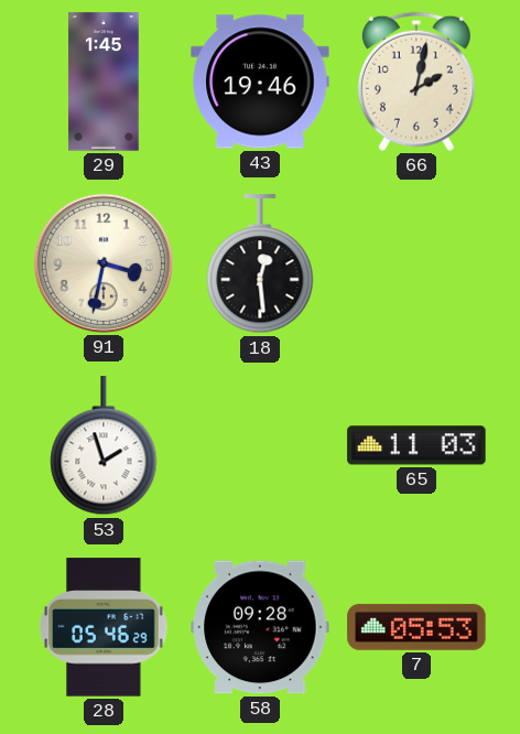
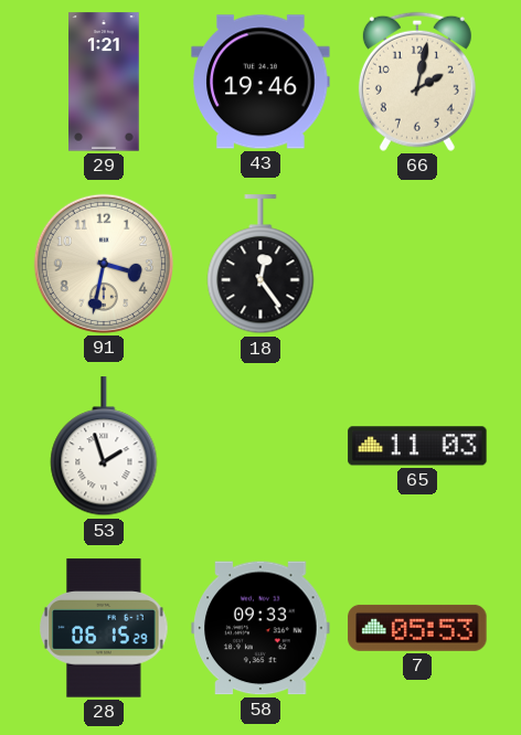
29: 1:45 -> 1:21
18: 12:29 -> 12:24
28: 05:46 -> 06:15
58: 09:28 -> 09:33
